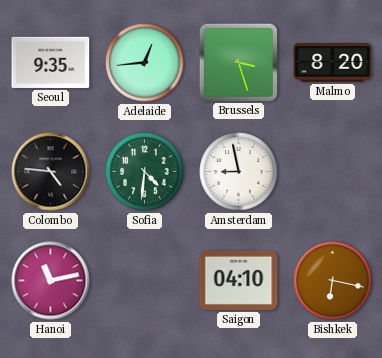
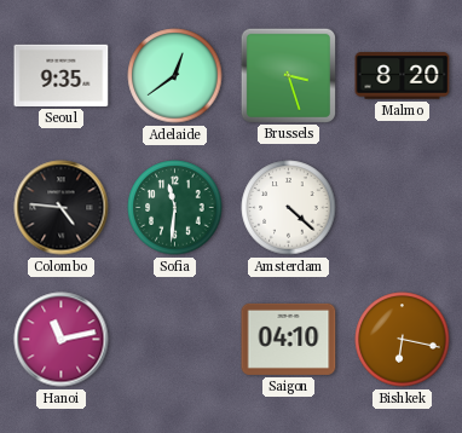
Adelaide: 12:44 -> 12:39
Sofia: 4:31 -> 11:31
Amsterdam: 8:58 -> 4:22
